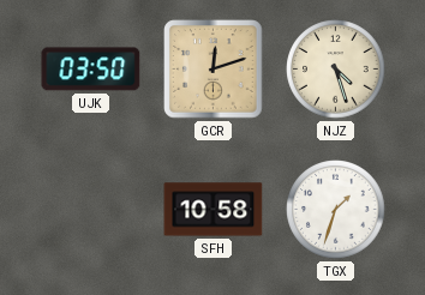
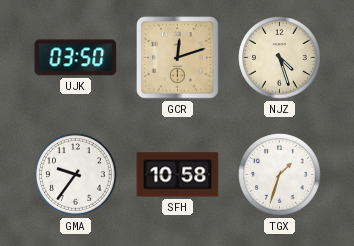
GMA: none -> 9:36
